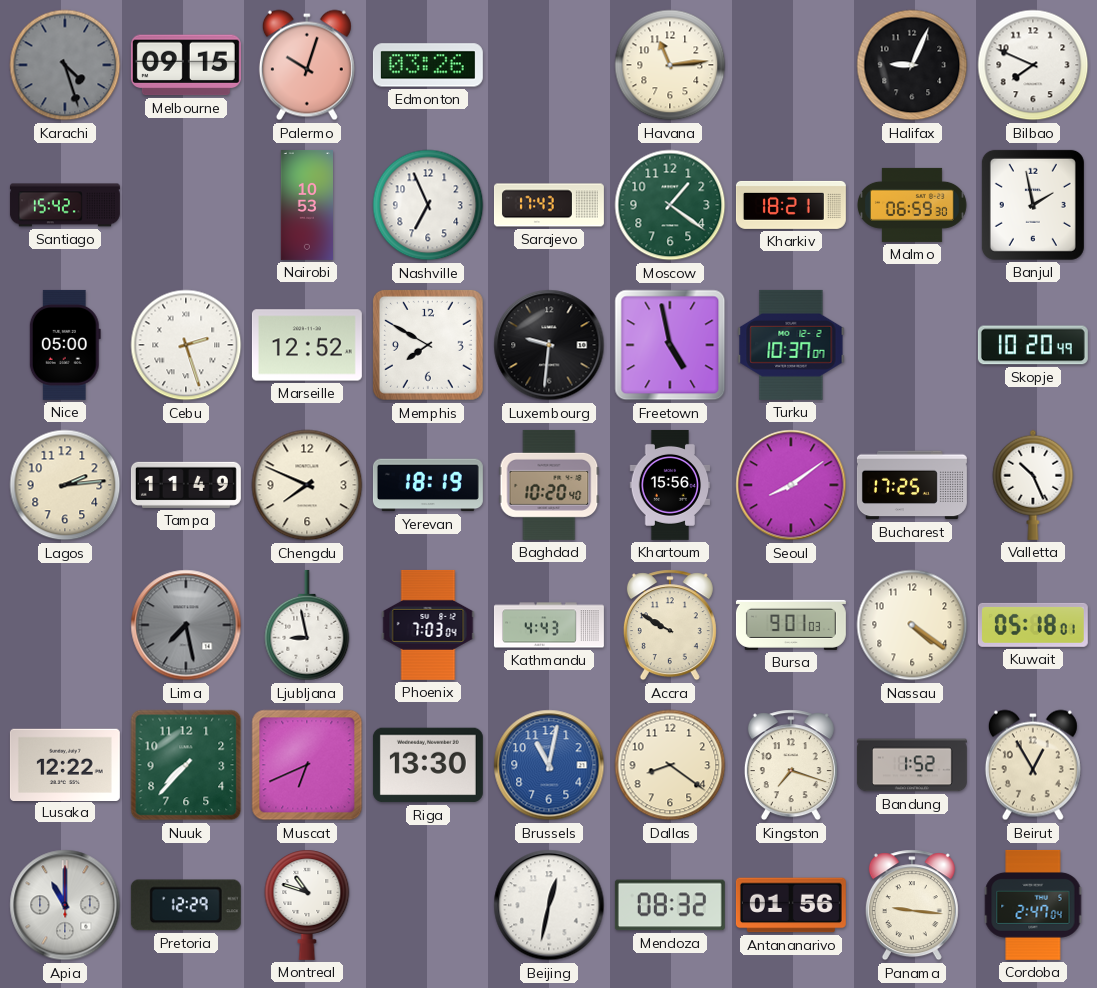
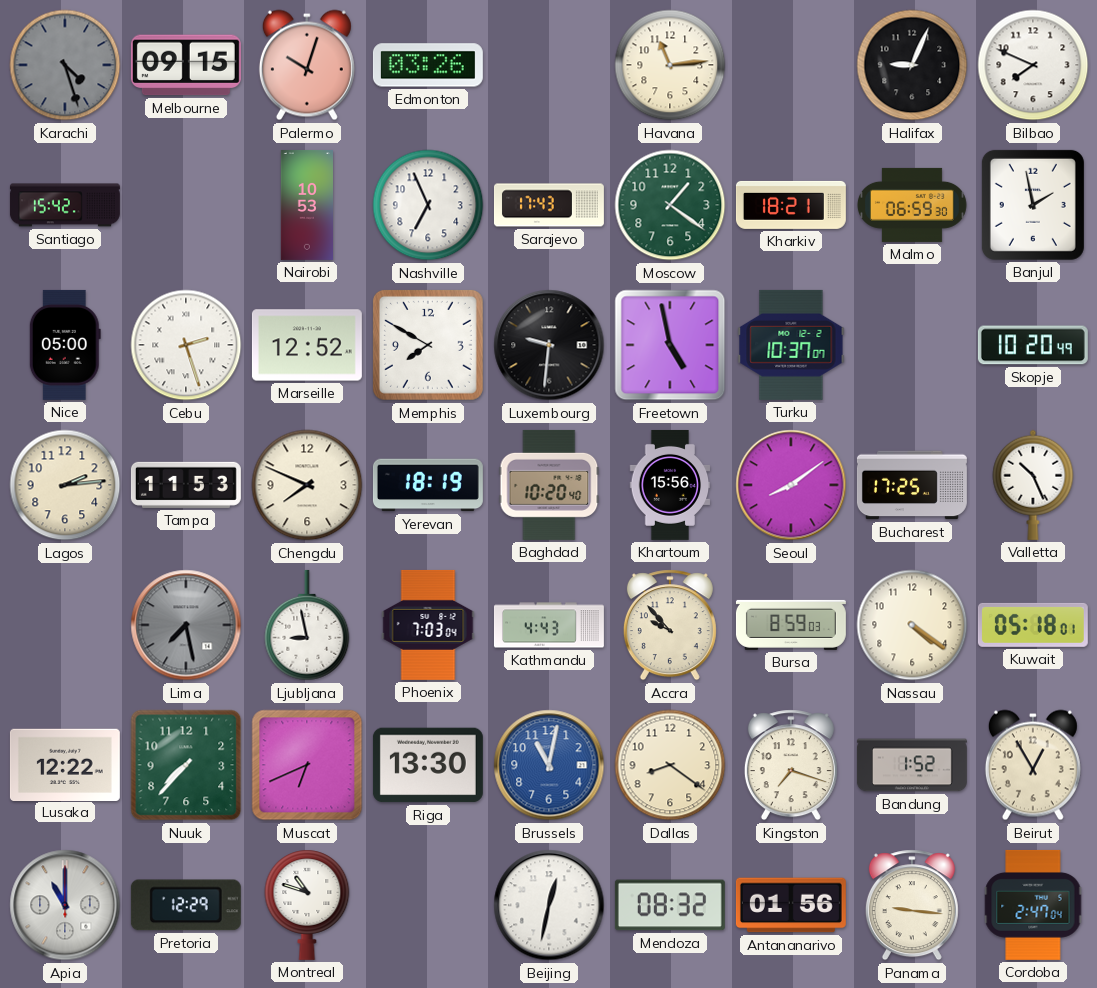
Tampa: 11:49 -> 11:53
Accra: 9:50 -> 9:53
Bursa: 9:01 -> 8:59
